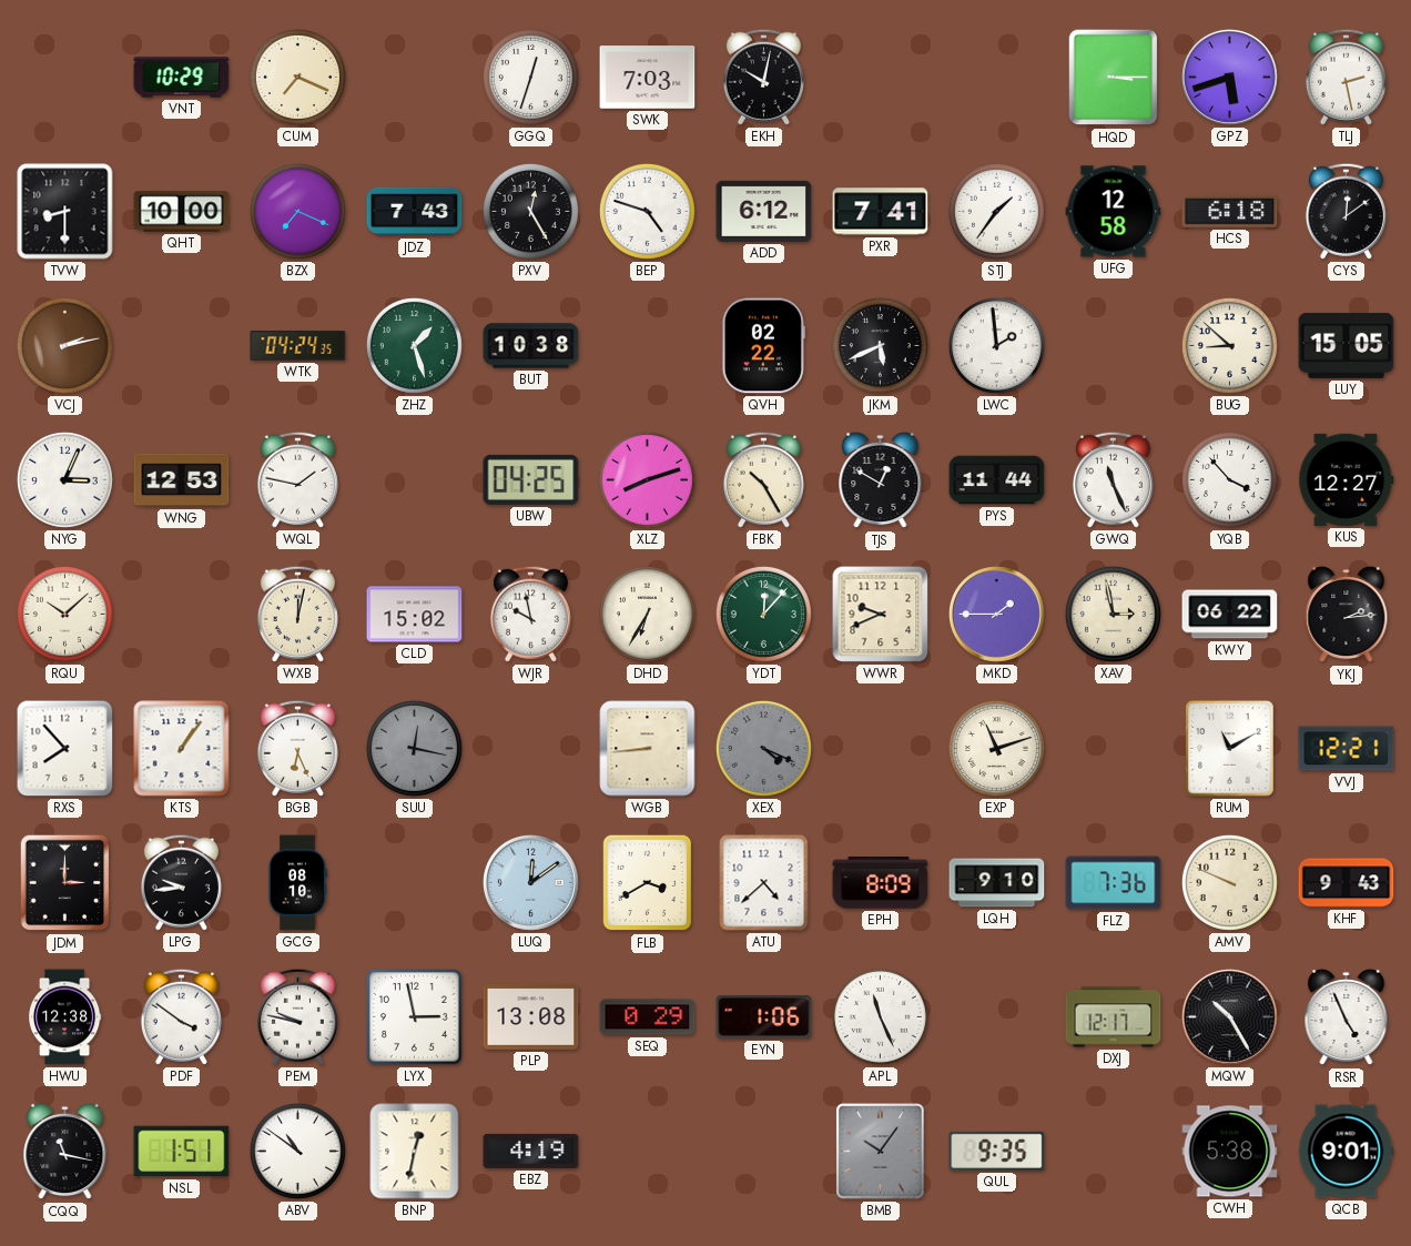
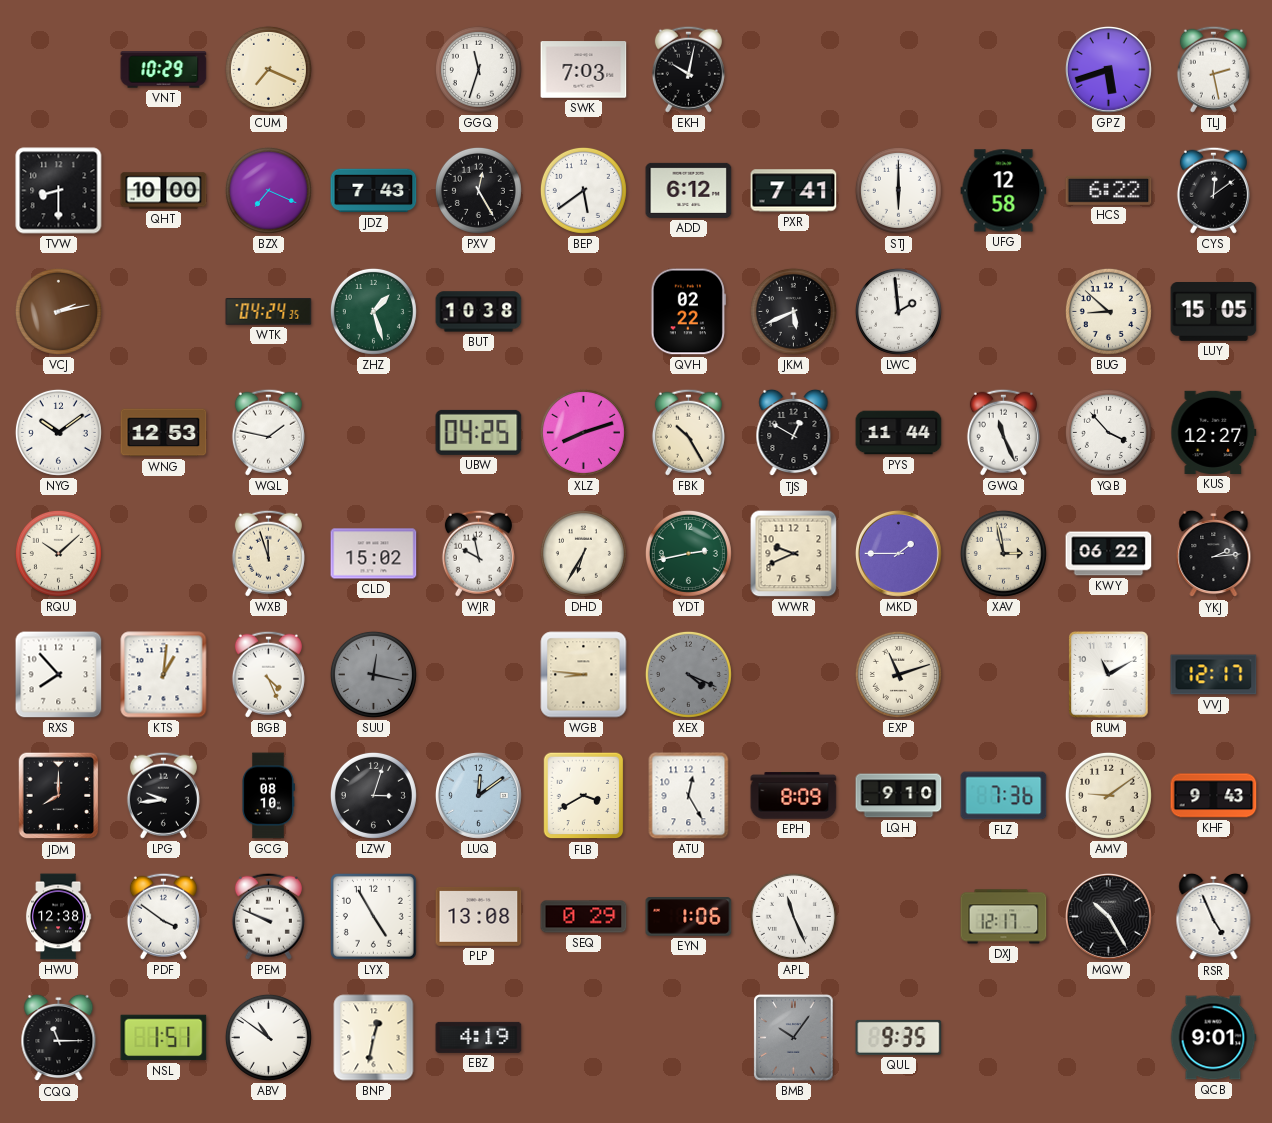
GGQ: 12:33 -> 11:33
HQD: 3:15 -> none
BEP: 4:48 -> 5:39
STJ: 1:36 -> 6:00
HCS: 6:18 -> 6:22
NYG: 3:04 -> 10:09
WXB: 12:02 -> 11:57
YDT: 12:07 -> 2:43
KTS: 1:06 -> 1:01
BGB: 6:26 -> 4:26
WGB: 8:44 -> 8:46
VVJ: 12:21 -> 12:17
JDM: 3:00 -> 8:00
LZW: none -> 3:03
ATU: 4:38 -> 12:25
AMV: 9:49 -> 9:09
PEM: 9:47 -> 9:49
LYX: 2:58 -> 4:55
CQQ: 11:17 -> 11:15
CWH: 5:38 -> none
